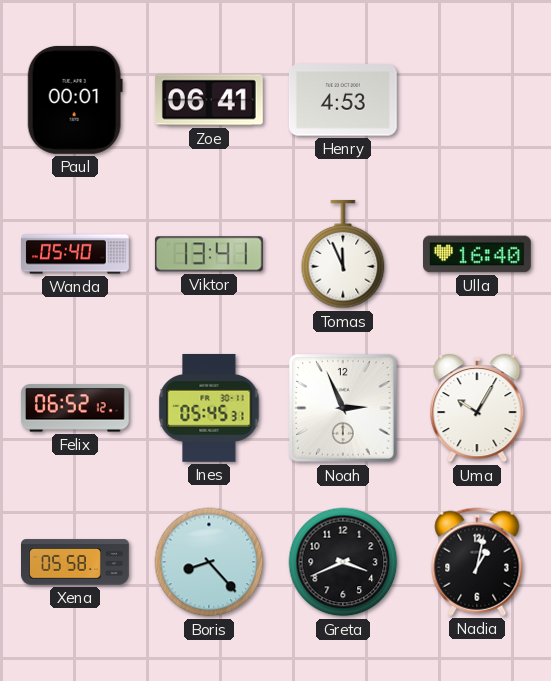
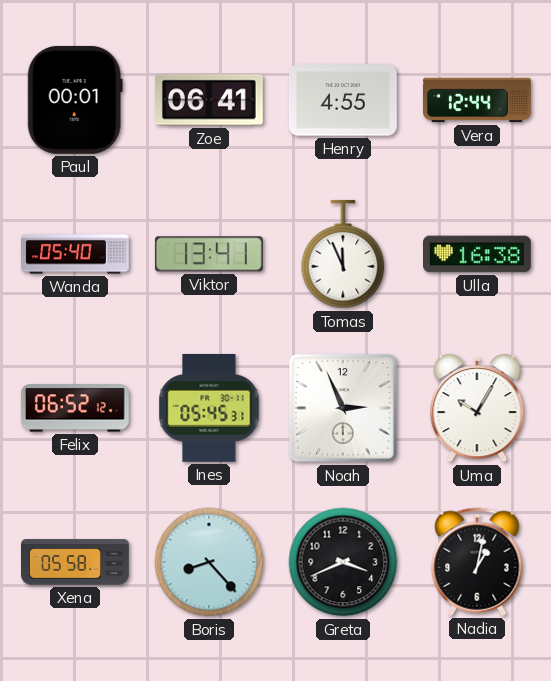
Henry: 4:53 -> 4:55
Vera: none -> 12:44
Ulla: 16:40 -> 16:38
